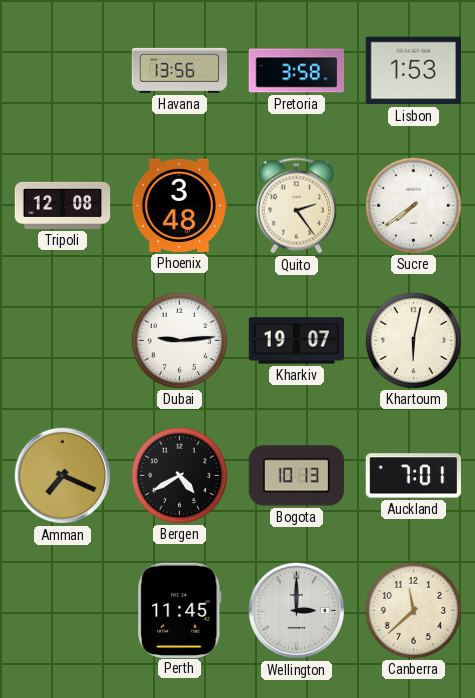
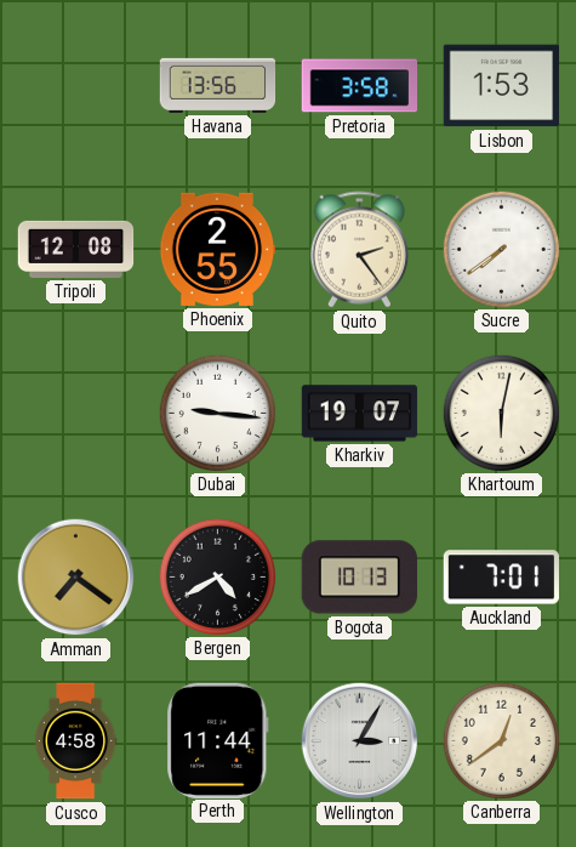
Phoenix: 3:48 -> 2:55
Dubai: 9:14 -> 9:16
Amman: 7:19 -> 7:21
Cusco: none -> 4:58
Perth: 11:45 -> 11:44
Wellington: 3:00 -> 3:05
Canberra: 11:38 -> 12:39
